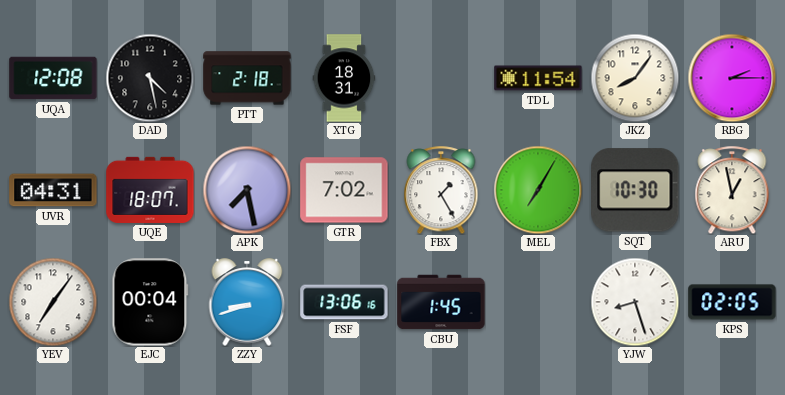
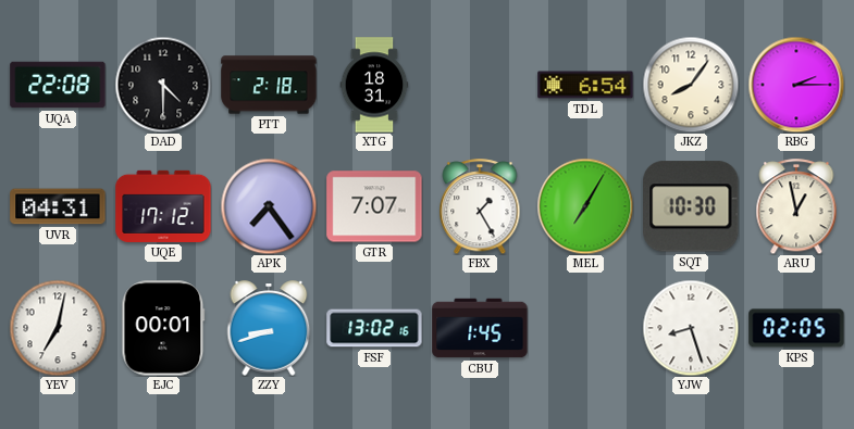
UQA: 12:08 -> 22:08
DAD: 4:28 -> 4:30
TDL: 11:54 -> 6:54
UQE: 18:07 -> 17:12
APK: 7:28 -> 7:24
GTR: 7:02 -> 7:07
YEV: 7:06 -> 7:02
EJC: 00:04 -> 00:01
FSF: 13:06 -> 13:02
